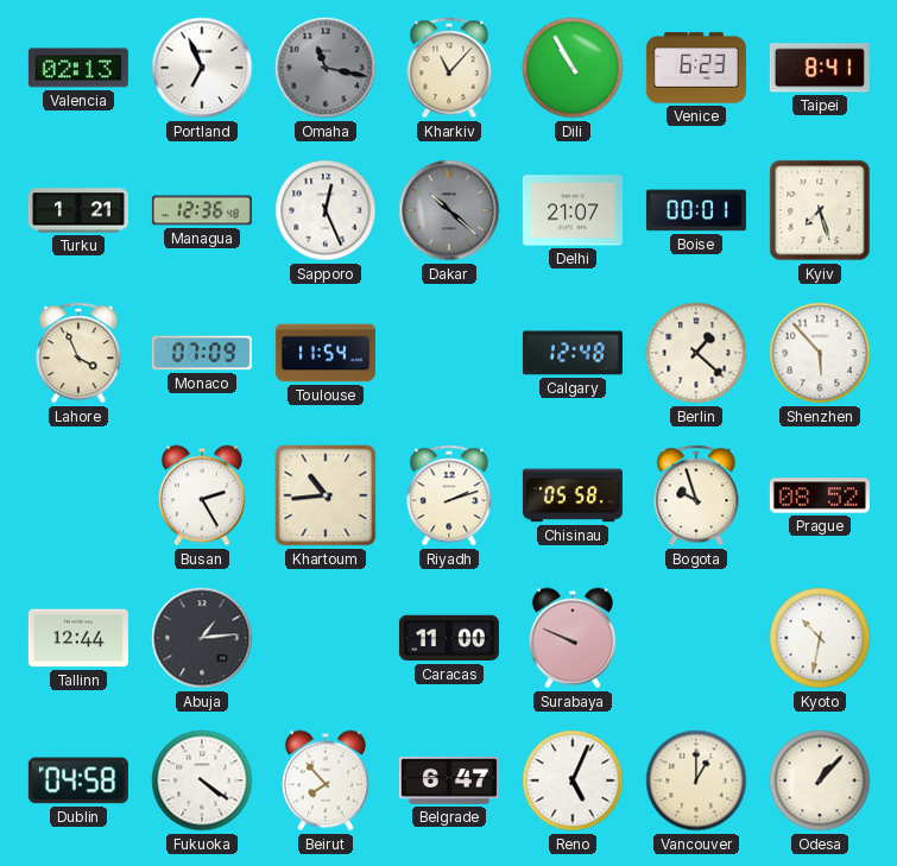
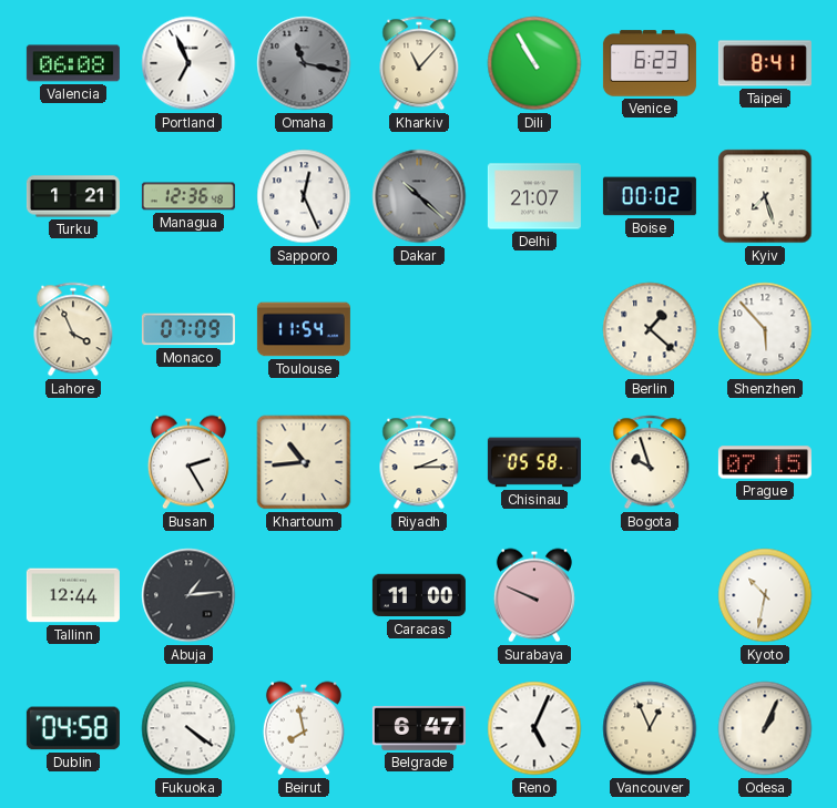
Valencia: 02:13 -> 06:08
Boise: 00:01 -> 00:02
Calgary: 12:48 -> none
Riyadh: 2:12 -> 2:15
Prague: 08:52 -> 07:15
Beirut: 7:53 -> 7:58
Vancouver: 1:00 -> 12:56
Odesa: 1:07 -> 1:04
